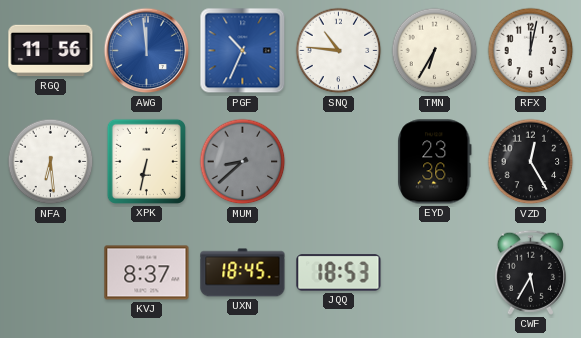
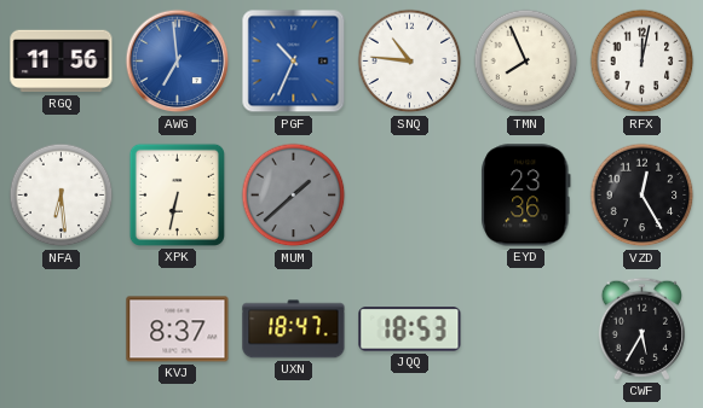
AWG: 11:59 -> 6:59
TMN: 6:35 -> 7:56
MUM: 8:38 -> 1:38
UXN: 18:45 -> 18:47
